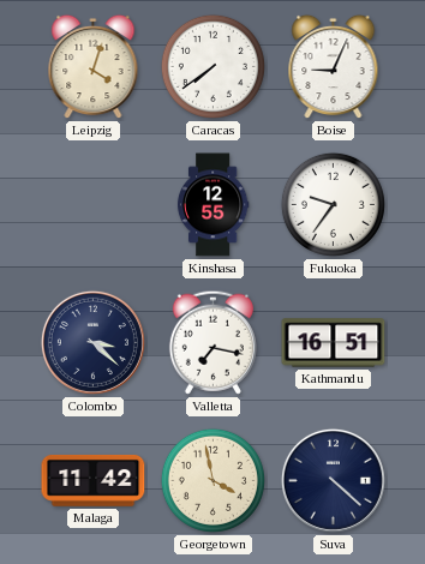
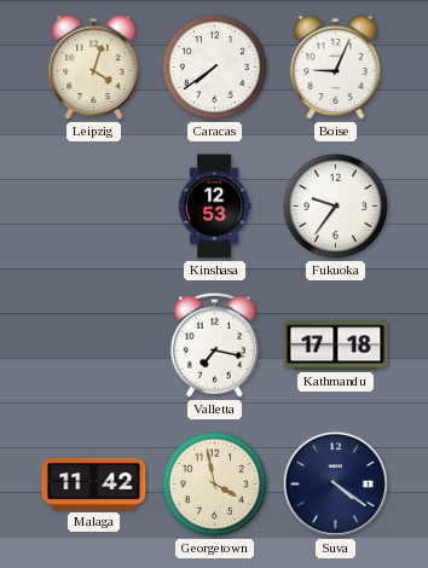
Kinshasa: 12:55 -> 12:53
Colombo: 3:22 -> none
Kathmandu: 16:51 -> 17:18
Suva: 4:22 -> 4:21
